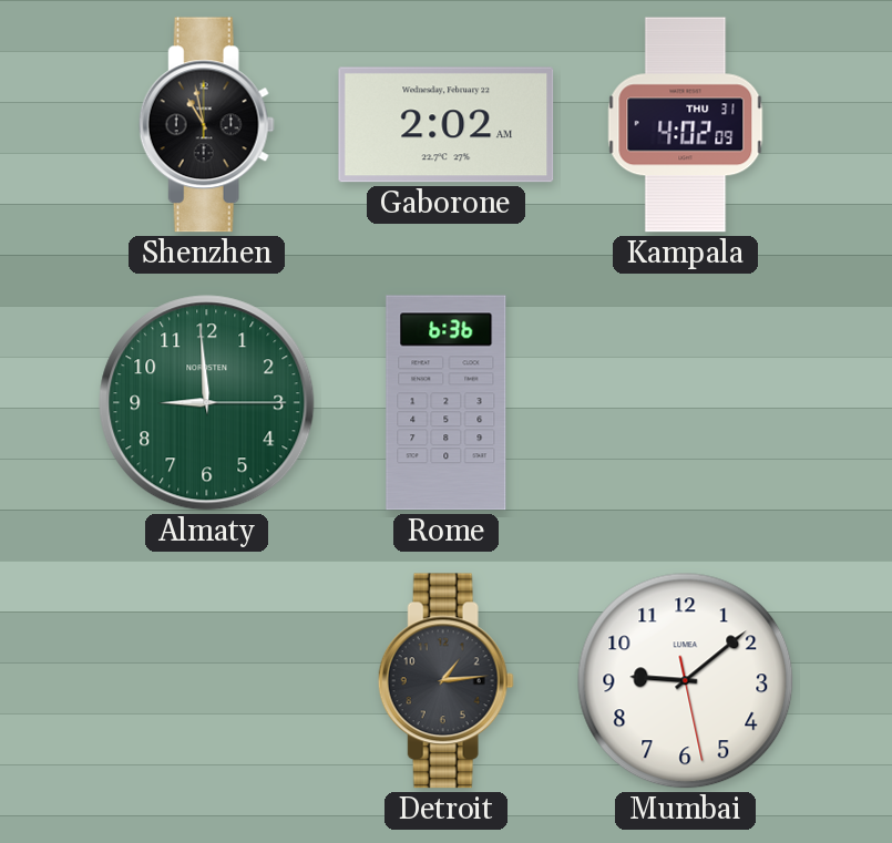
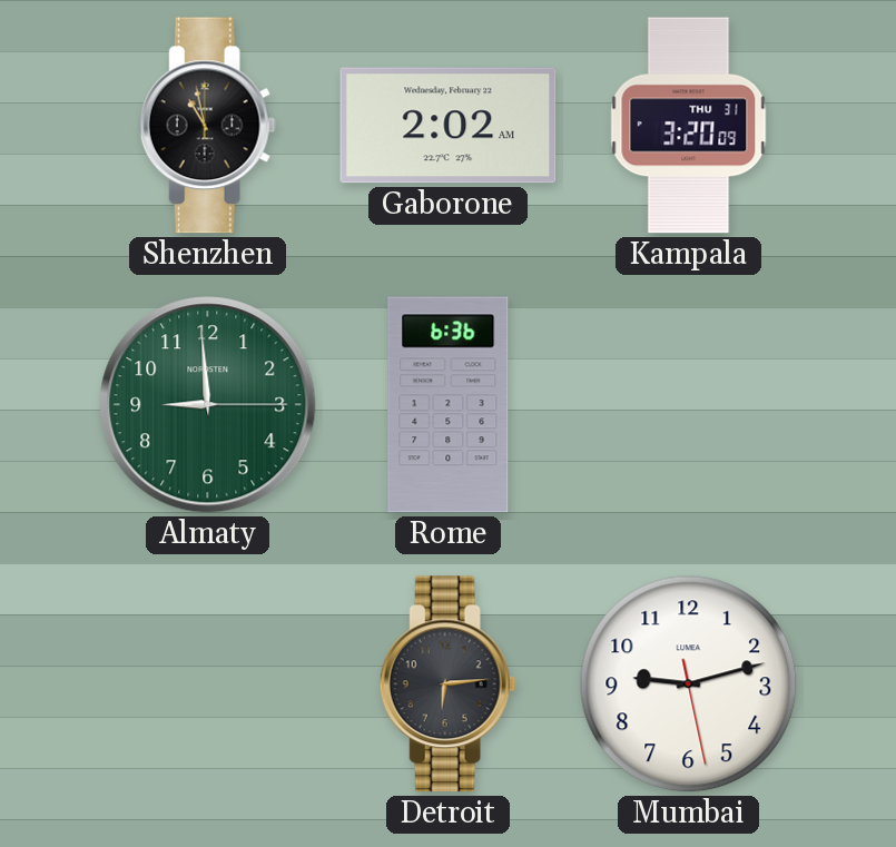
Kampala: 4:02 -> 3:20
Detroit: 1:14 -> 6:14
Mumbai: 9:08 -> 9:12
